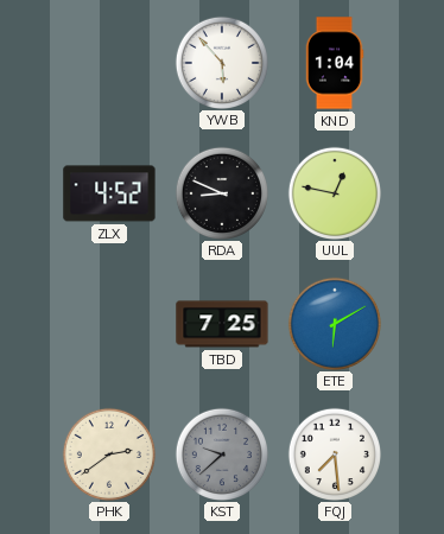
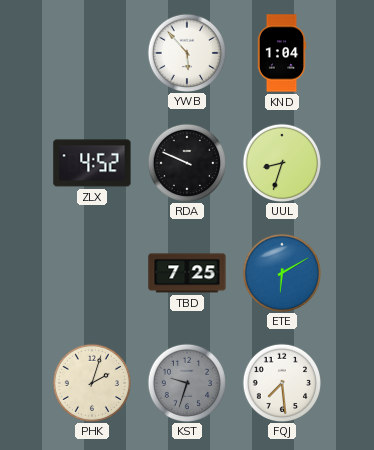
RDA: 8:49 -> 9:49
UUL: 12:47 -> 8:33
PHK: 2:39 -> 2:03
KST: 9:38 -> 9:33
